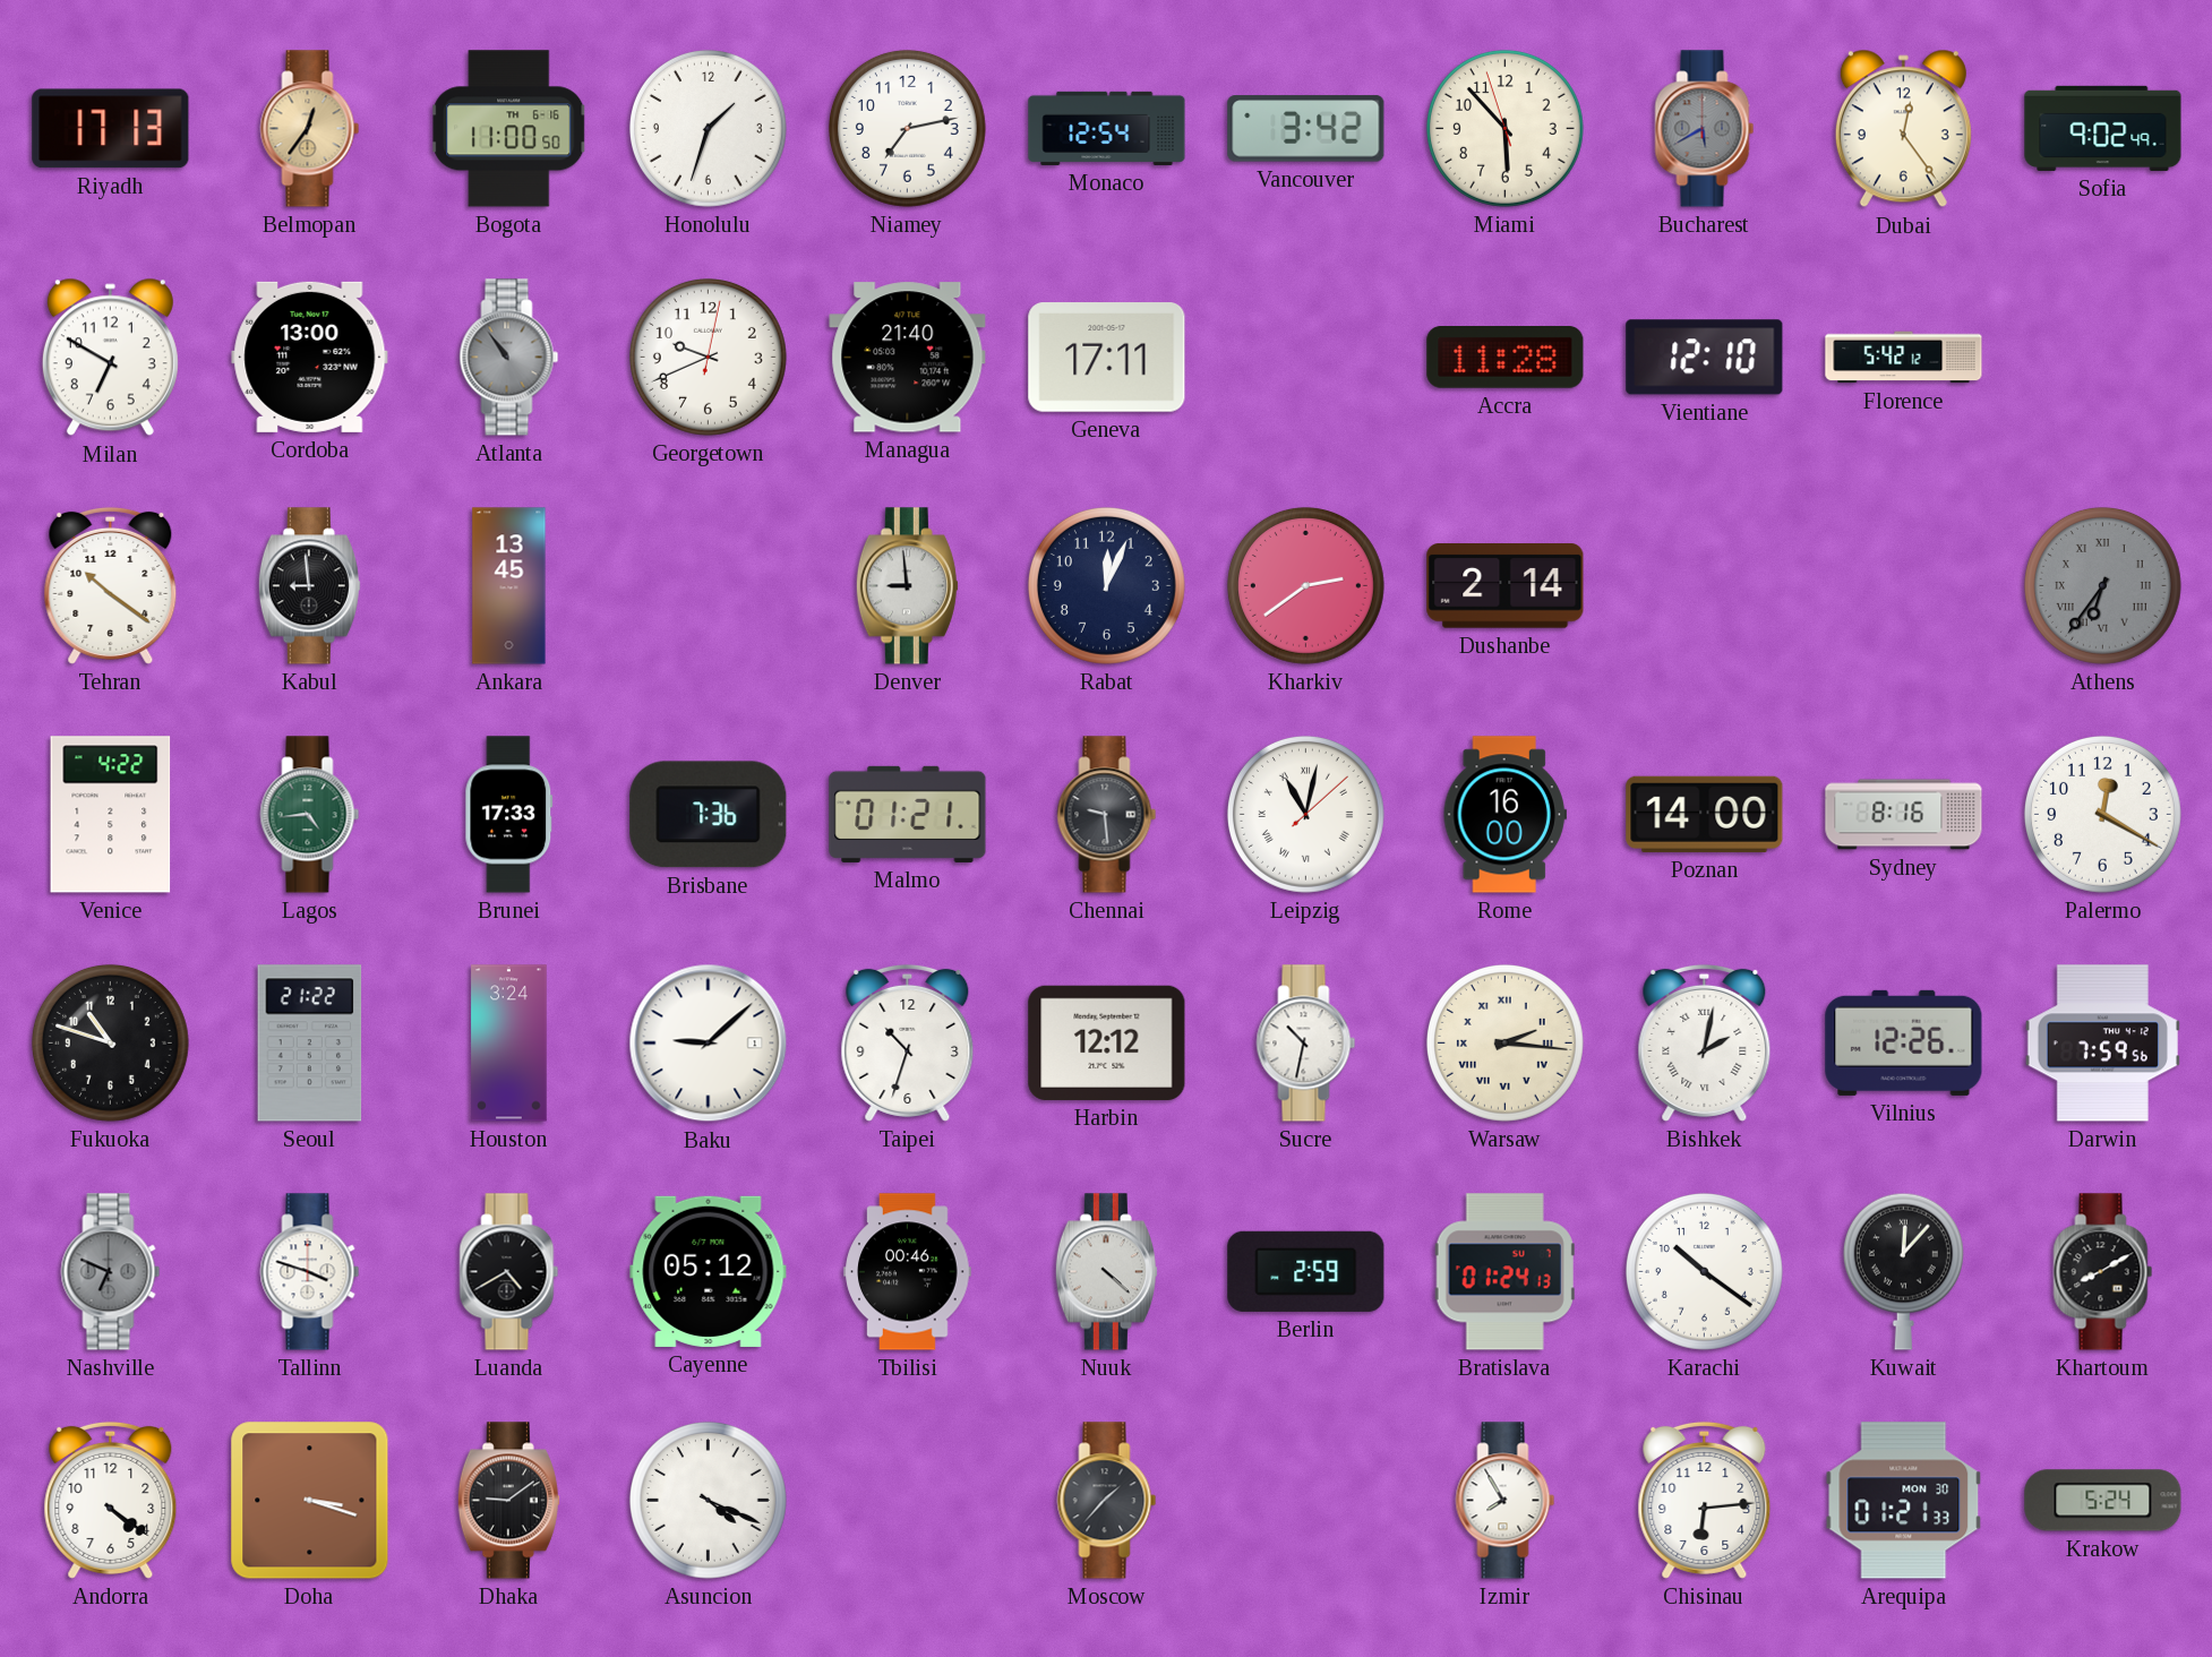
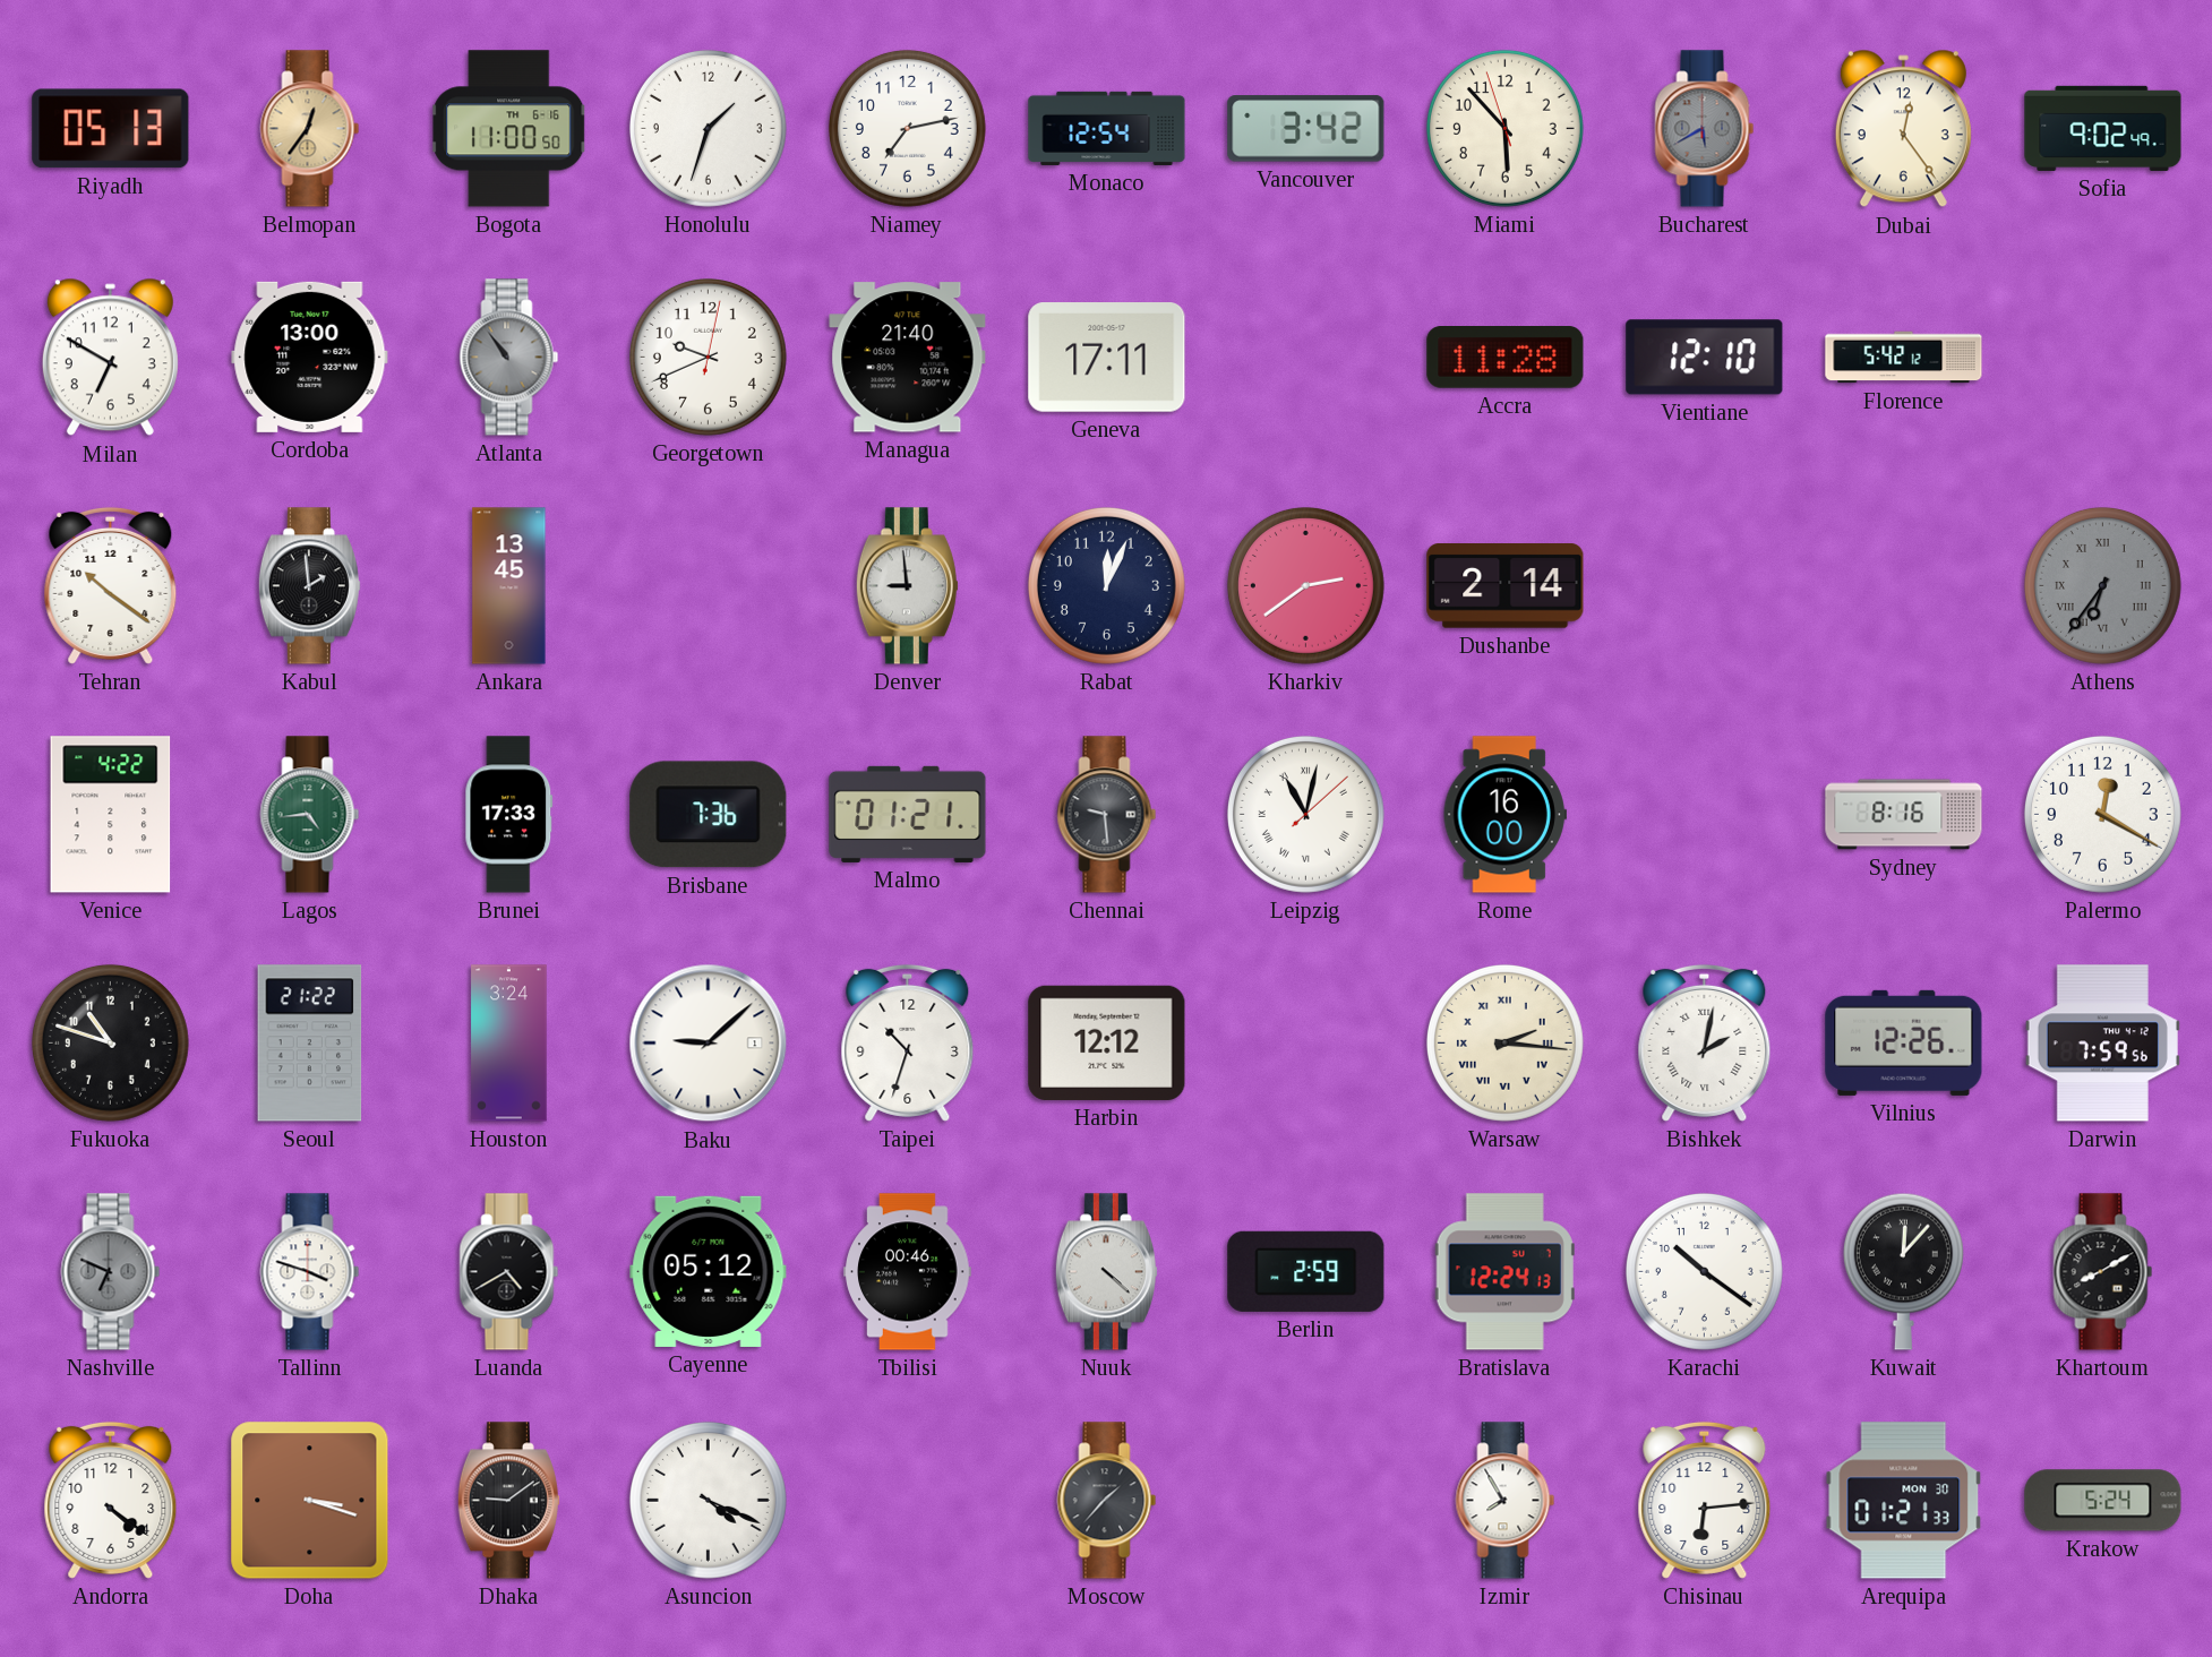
Riyadh: 17:13 -> 05:13
Kabul: 8:59 -> 1:59
Poznan: 14:00 -> none
Sucre: 10:32 -> none
Bratislava: 01:24 -> 12:24
